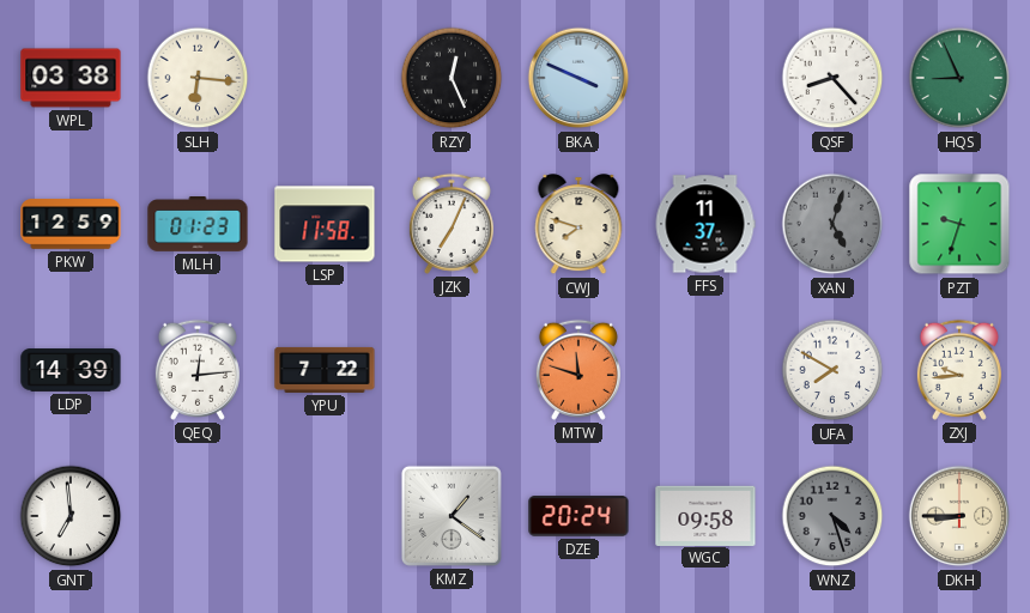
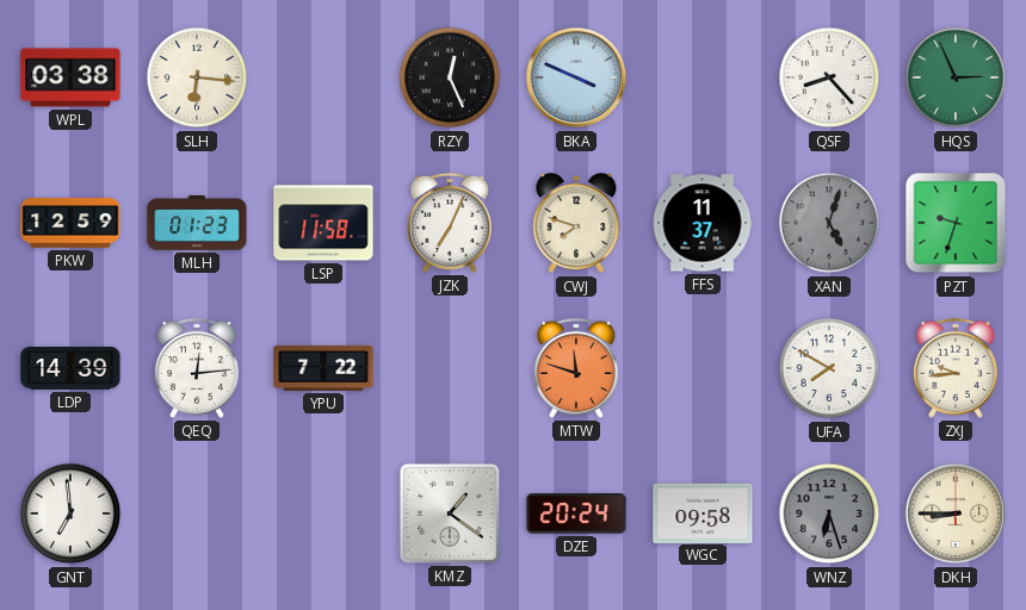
HQS: 8:56 -> 2:56
WNZ: 4:27 -> 6:27
